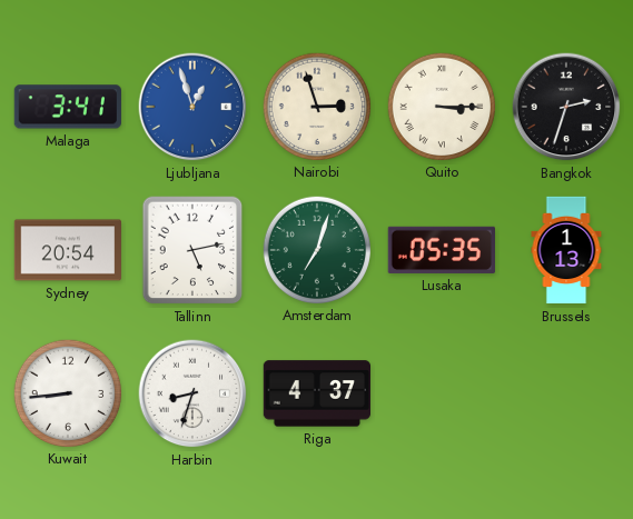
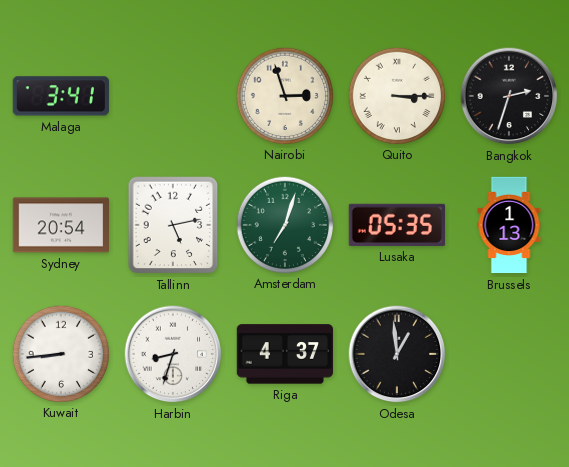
Ljubljana: 12:57 -> none
Odesa: none -> 12:59
